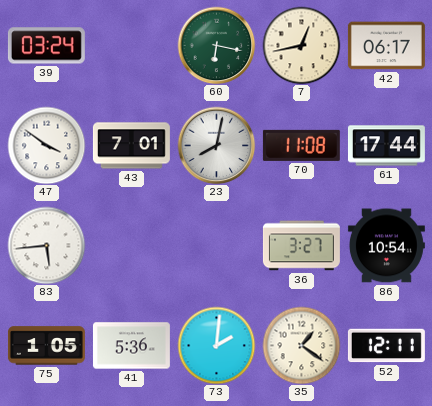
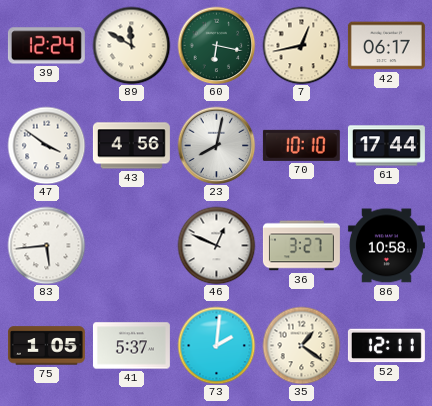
39: 03:24 -> 12:24
89: none -> 11:50
43: 7:01 -> 4:56
70: 11:08 -> 10:10
46: none -> 12:49
86: 10:54 -> 10:58
41: 5:36 -> 5:37
